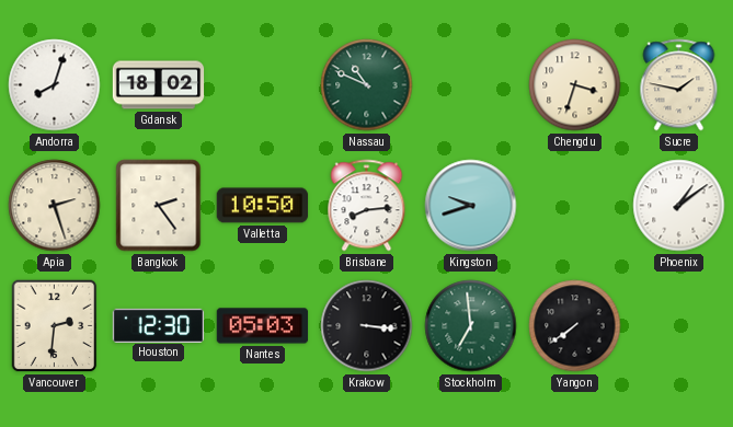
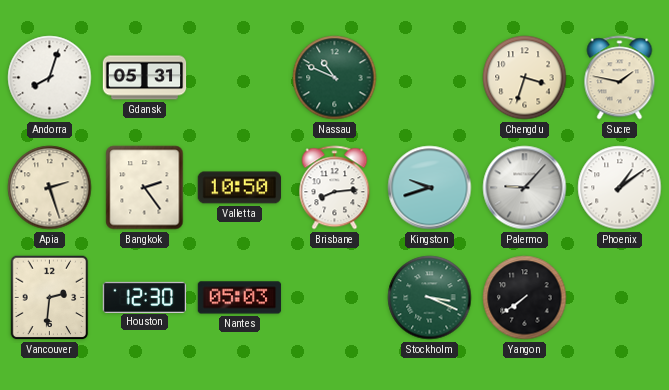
Gdansk: 18:02 -> 05:31
Palermo: none -> 9:07
Krakow: 3:16 -> none
Stockholm: 6:59 -> 3:19
